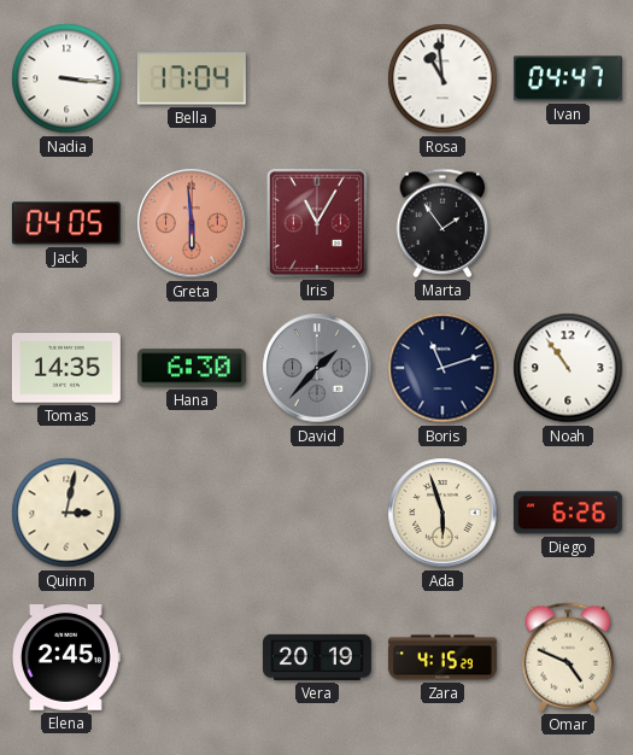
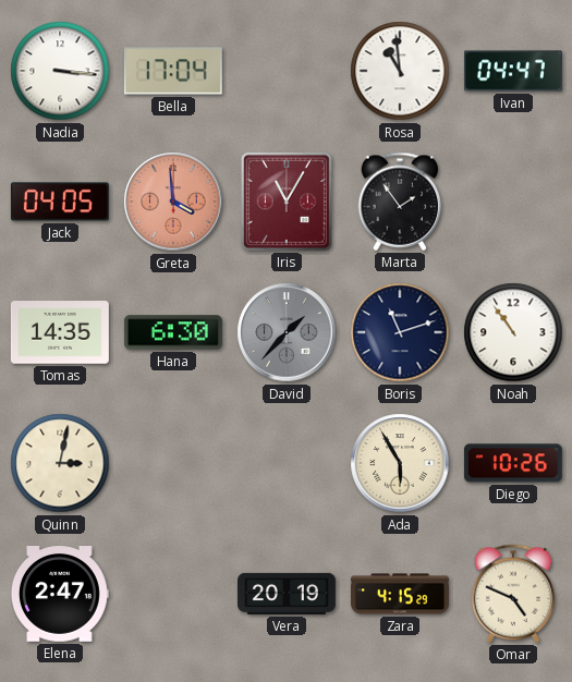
Greta: 5:59 -> 3:59
Ada: 5:57 -> 5:55
Diego: 6:26 -> 10:26
Elena: 2:45 -> 2:47
